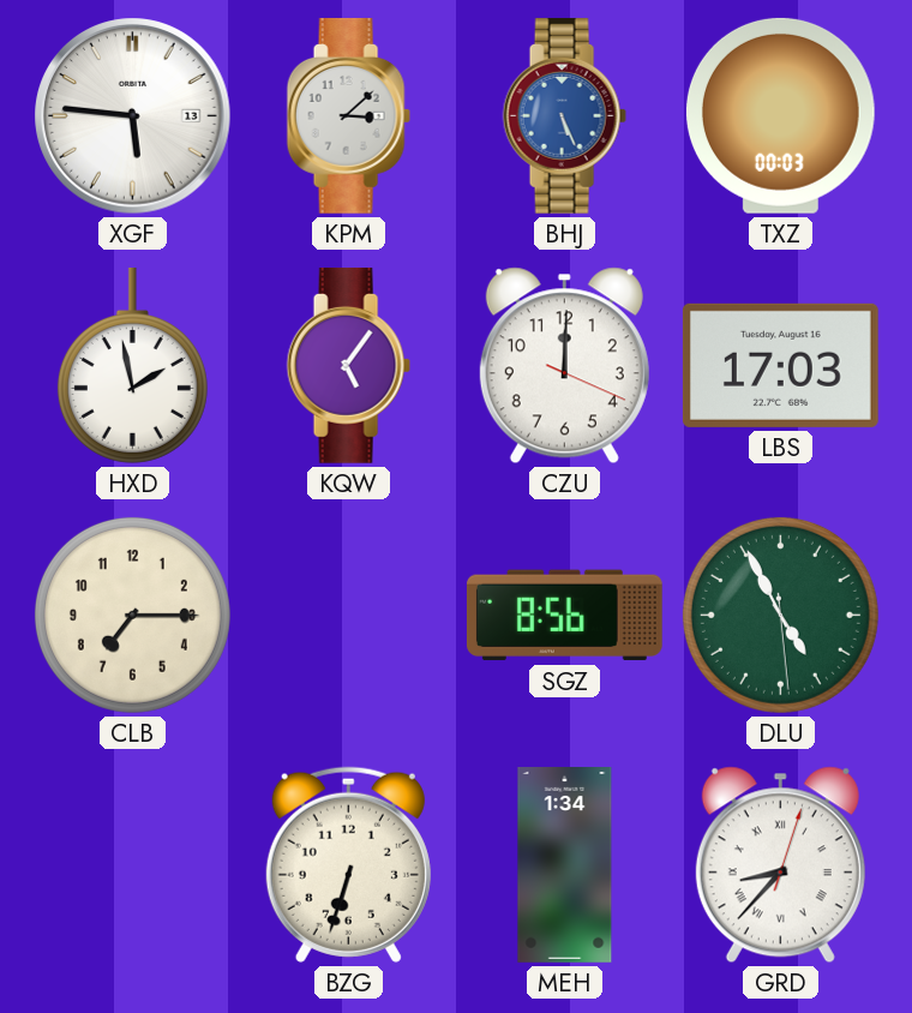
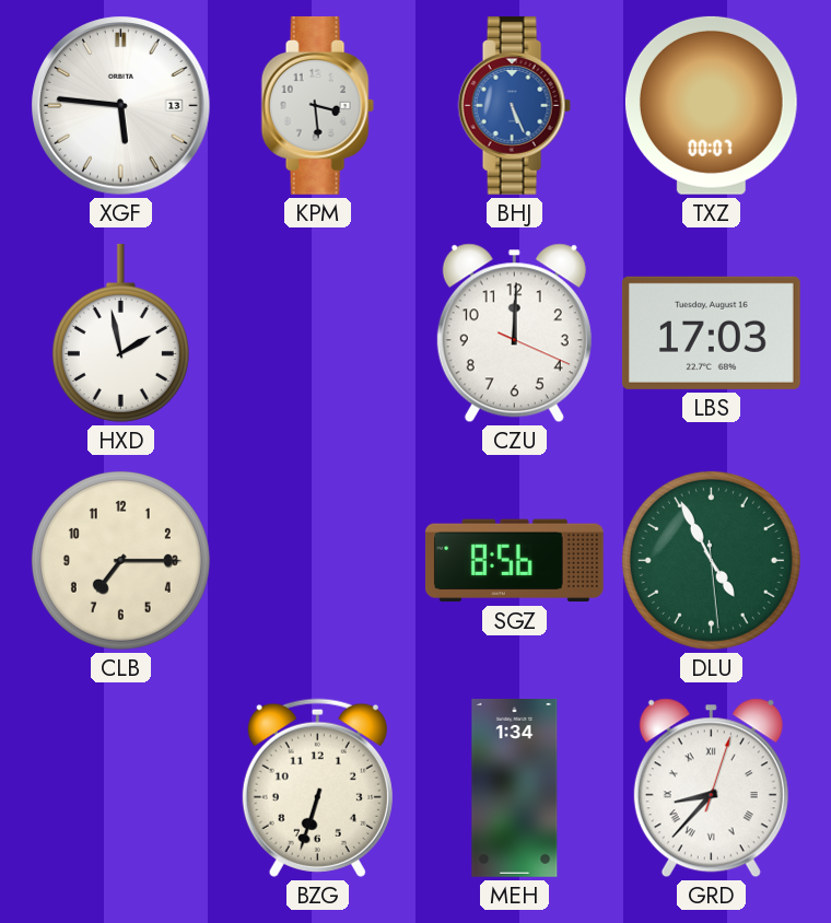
KPM: 3:08 -> 3:29
TXZ: 00:03 -> 00:07
KQW: 5:06 -> none
